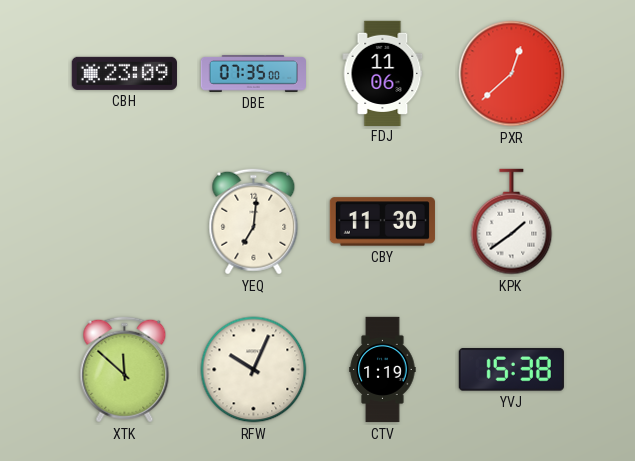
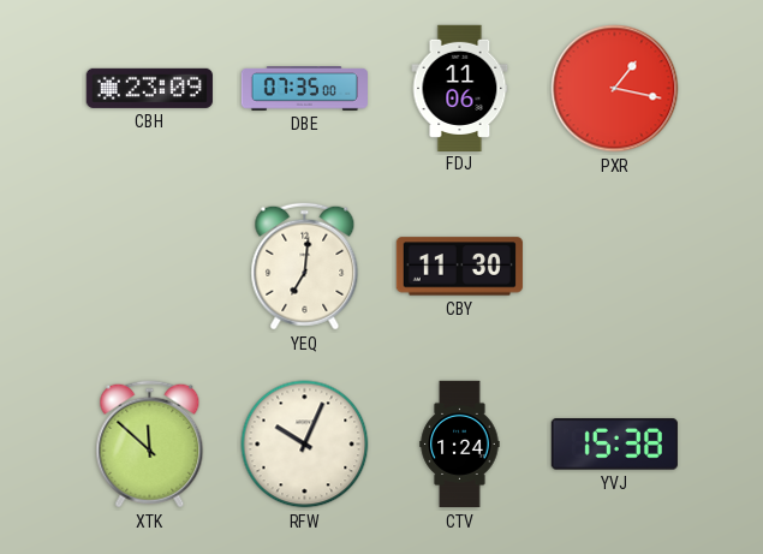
PXR: 12:38 -> 1:17
KPK: 1:39 -> none
CTV: 1:19 -> 1:24
